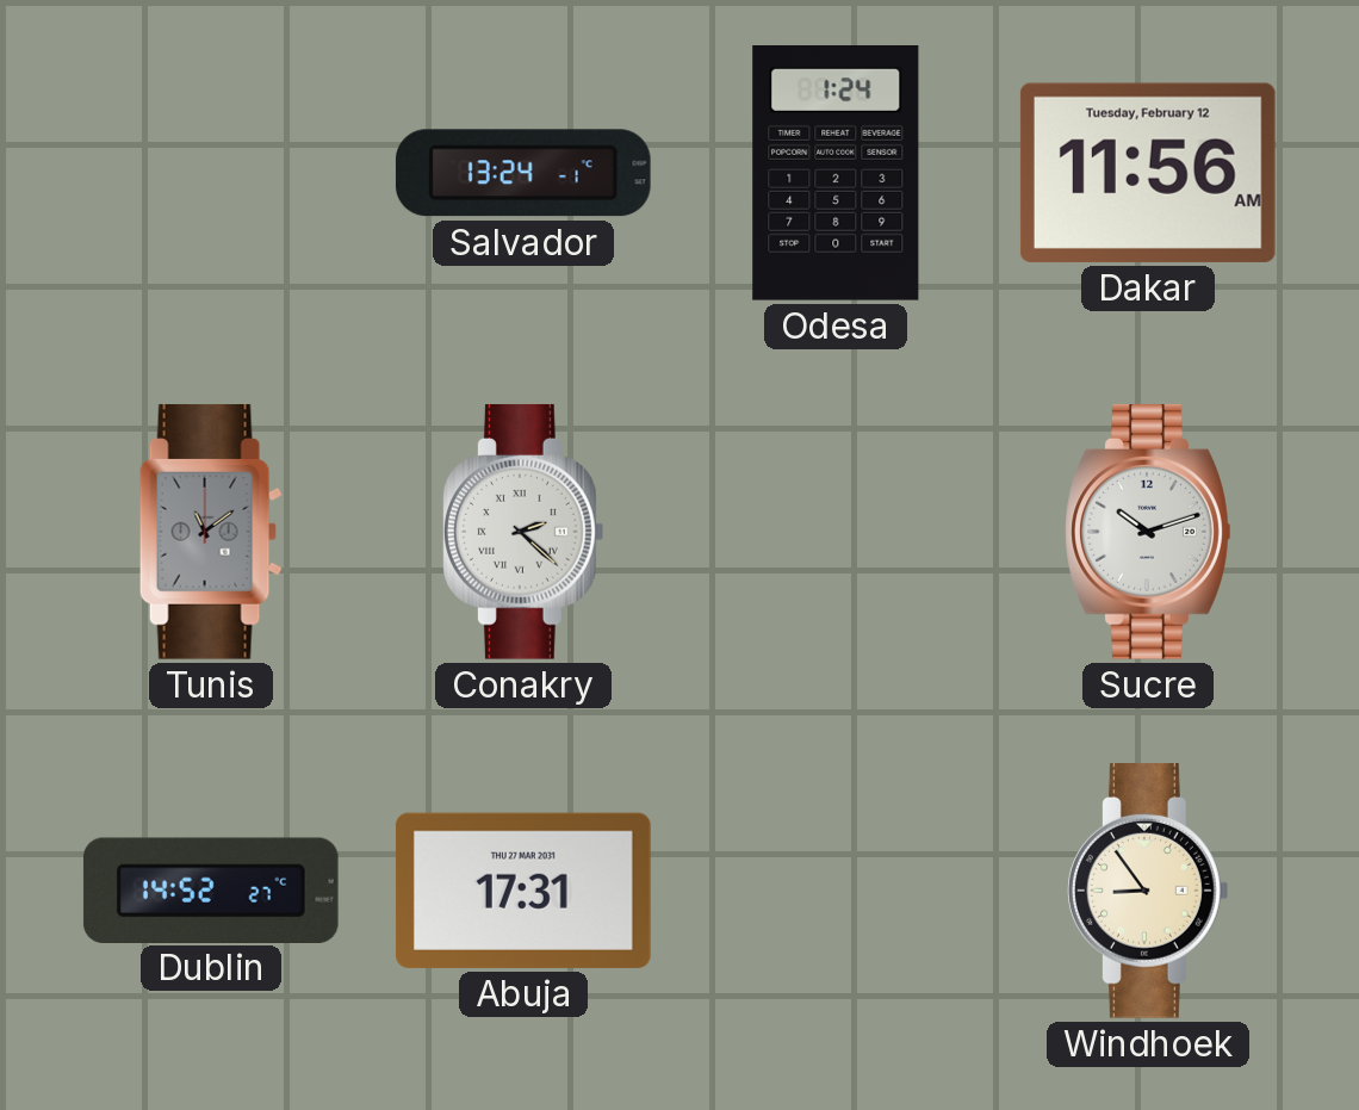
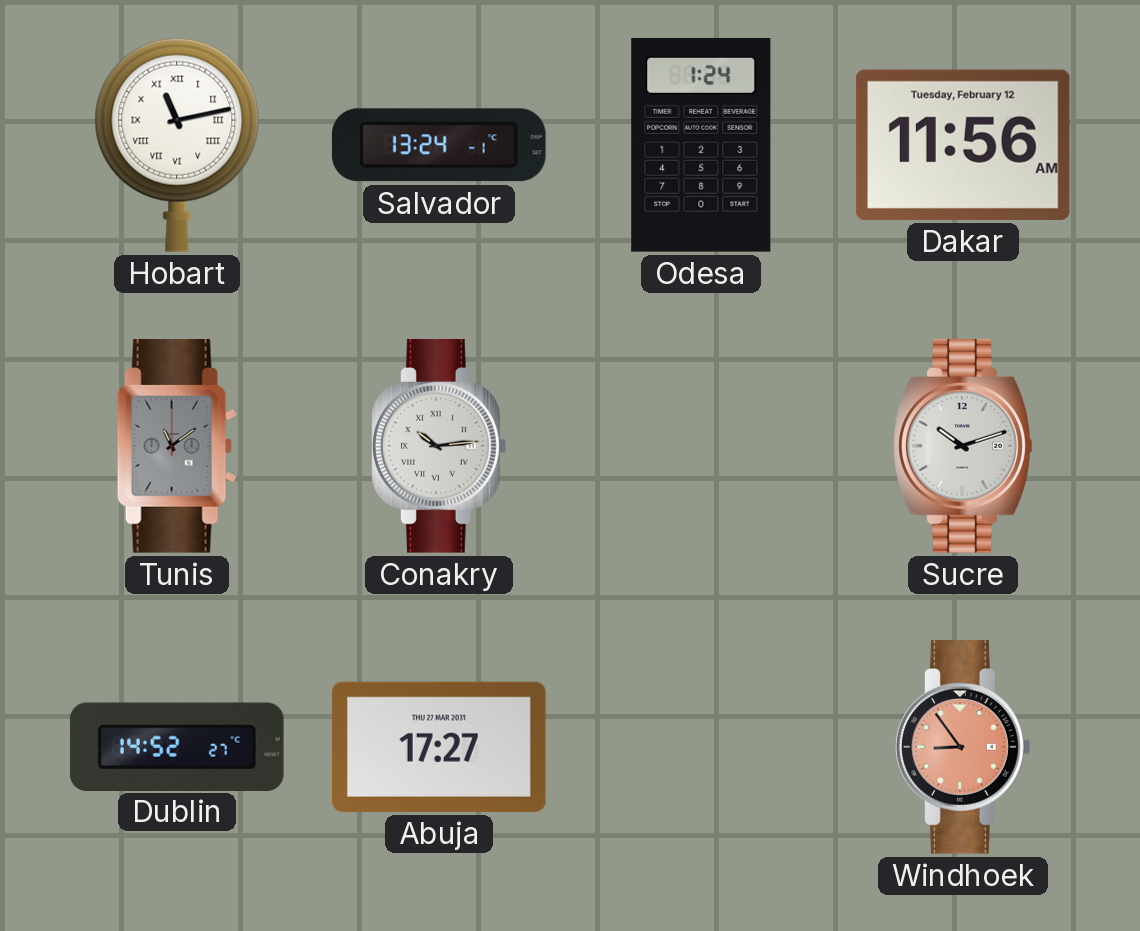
Hobart: none -> 11:13
Conakry: 2:22 -> 10:14
Abuja: 17:31 -> 17:27
Windhoek dial: cream -> salmon
